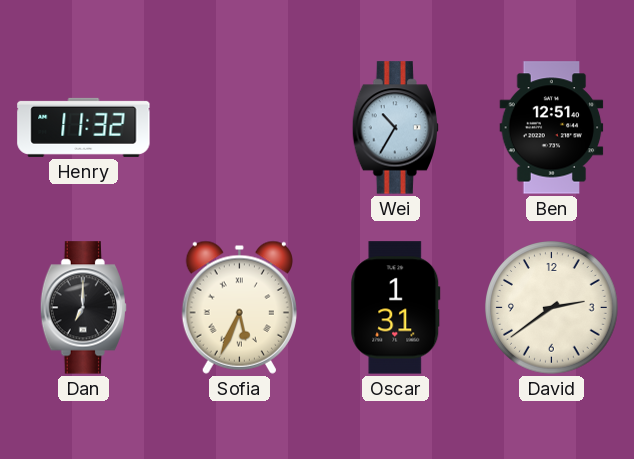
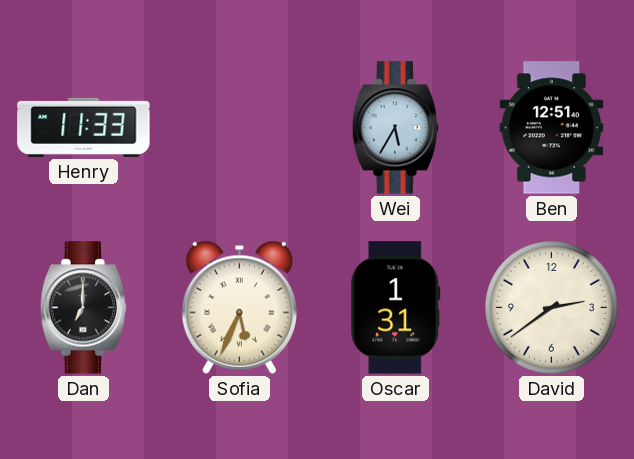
Henry: 11:32 -> 11:33
Wei: 10:35 -> 5:35
